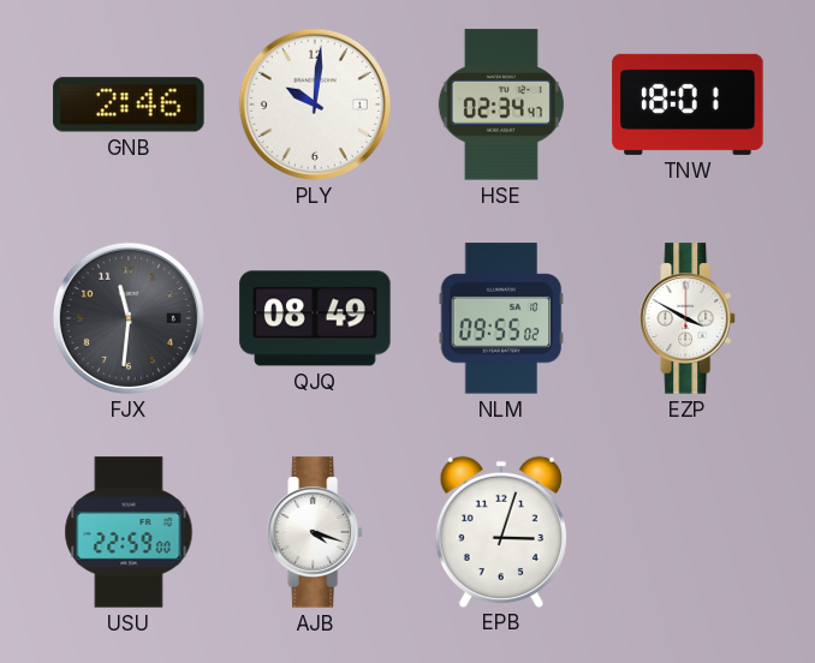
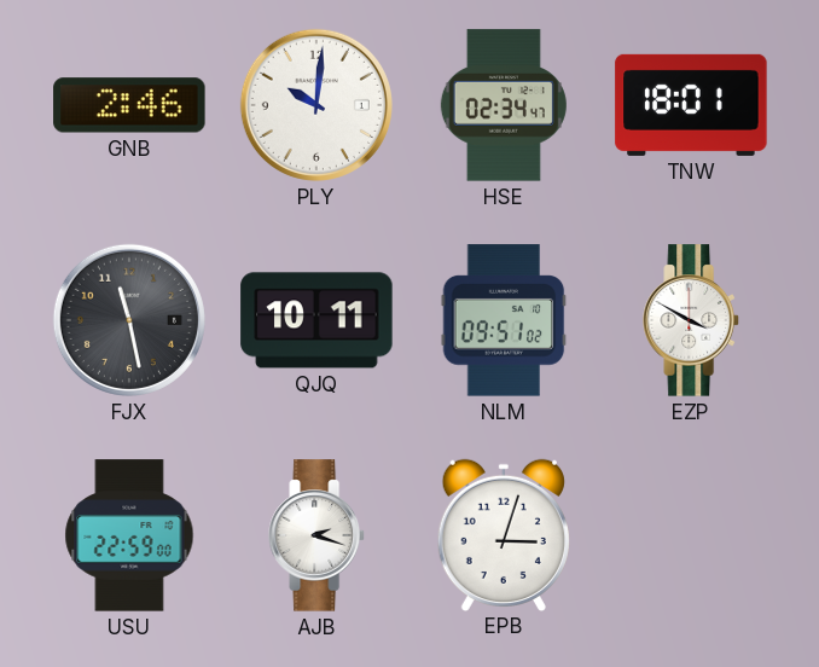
FJX: 11:31 -> 11:28
QJQ: 08:49 -> 10:11
NLM: 09:55 -> 09:51
AJB: 4:18 -> 2:18
